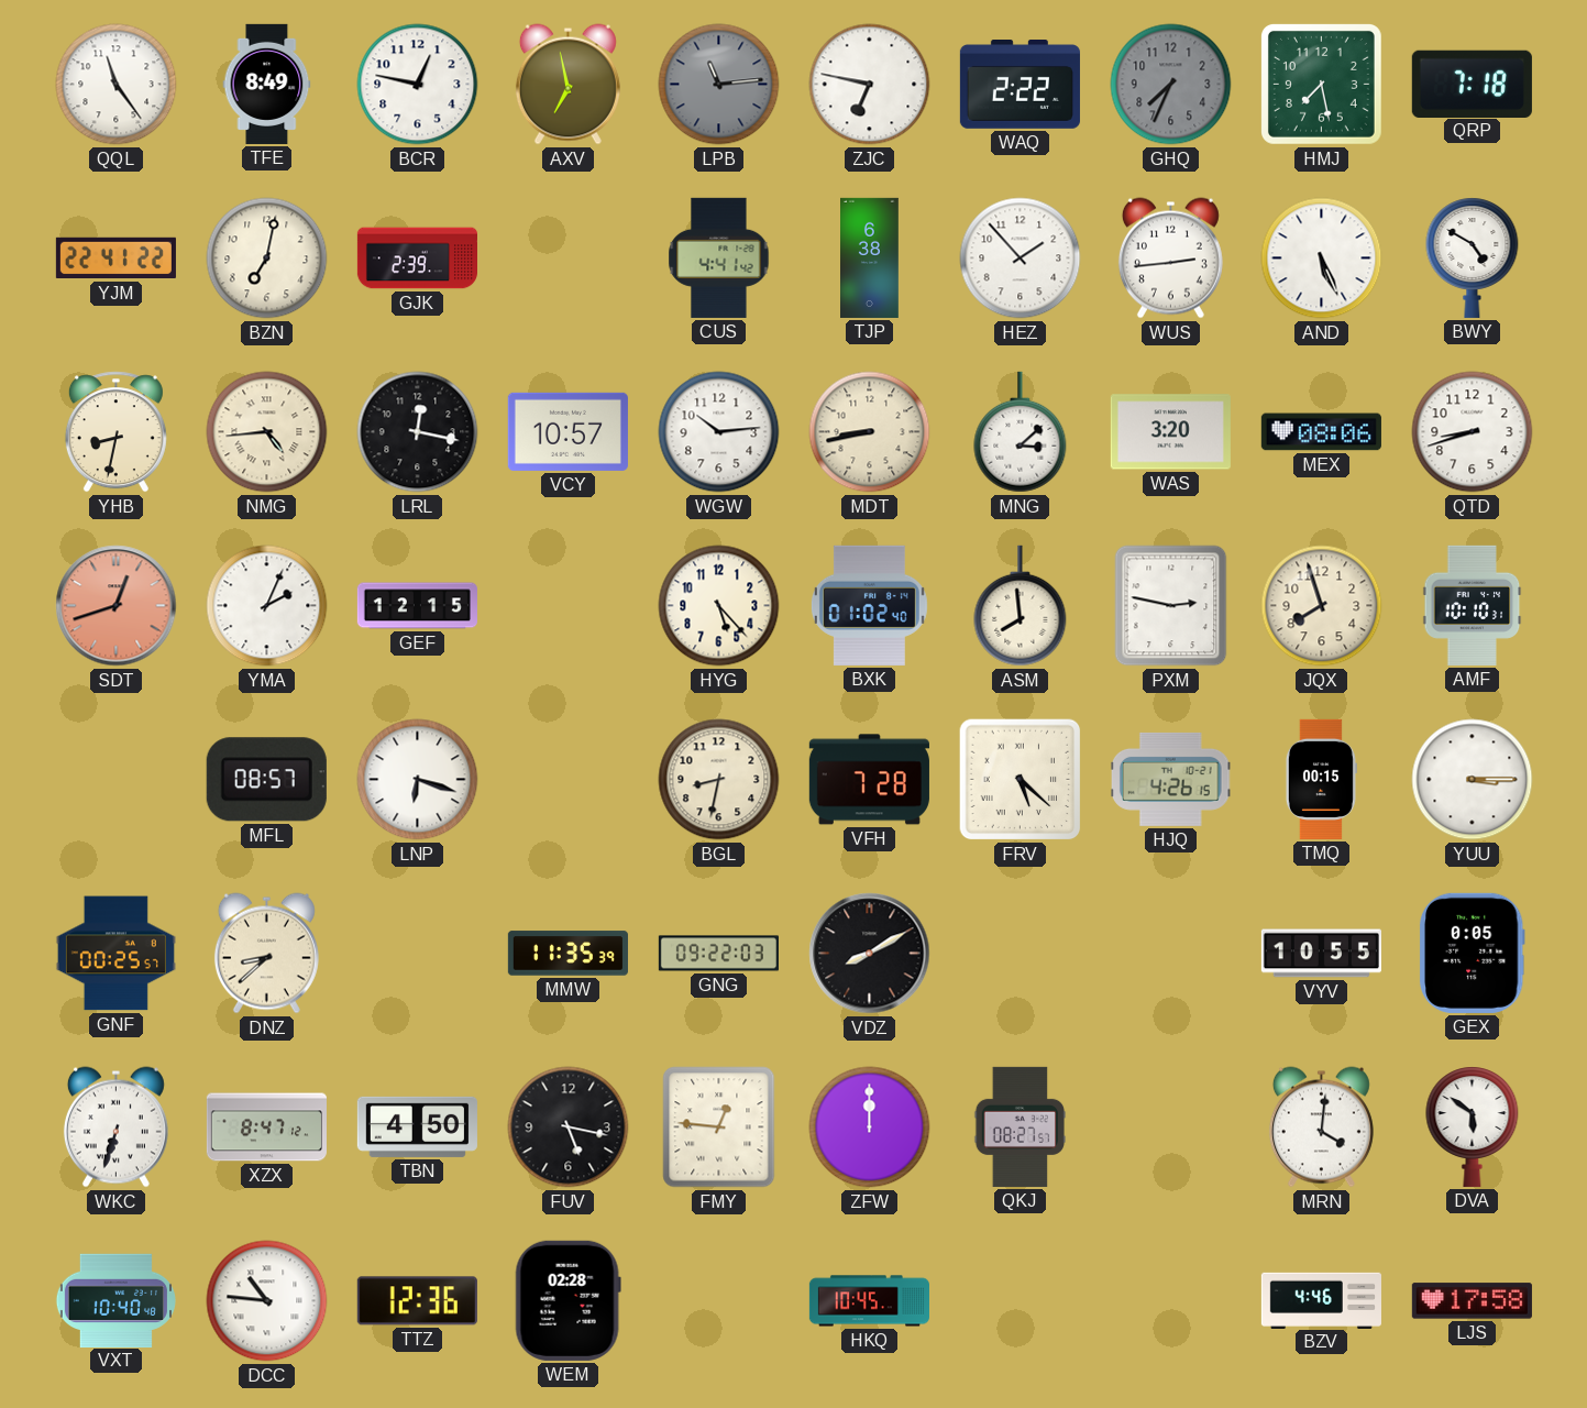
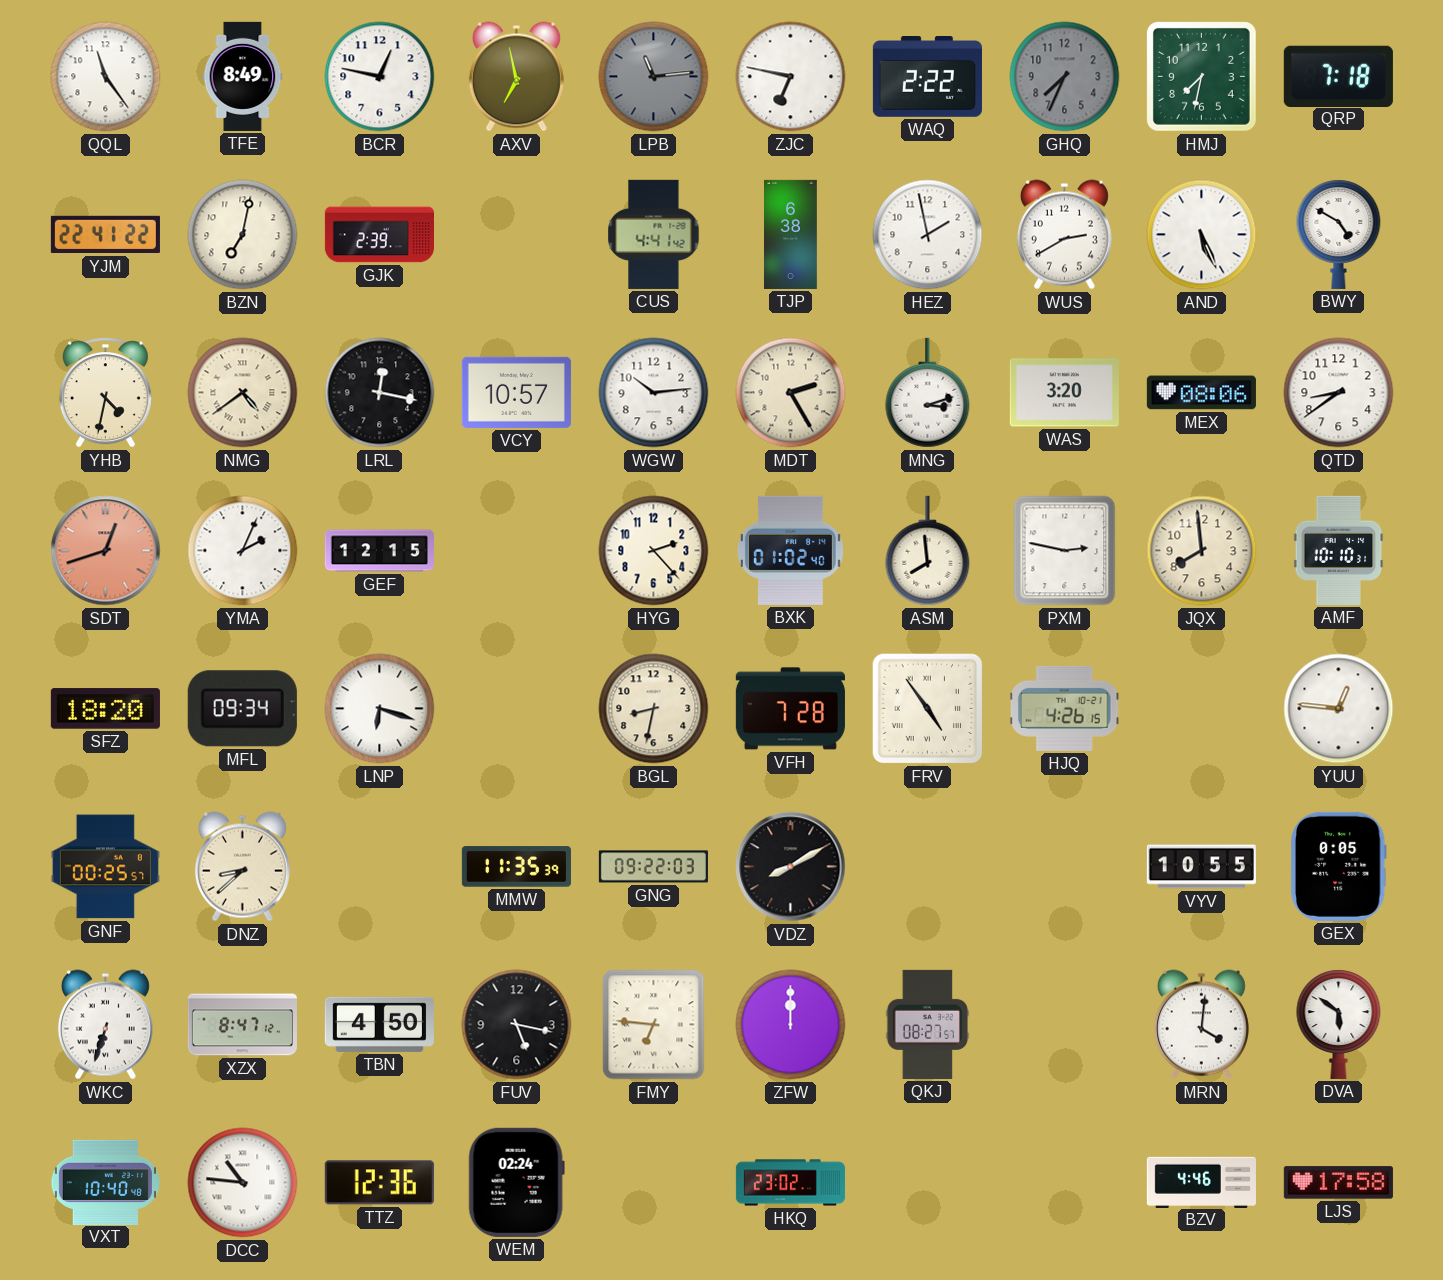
HMJ: 7:28 -> 7:32
HEZ: 1:53 -> 1:58
WUS: 2:44 -> 2:40
YHB: 8:32 -> 4:32
NMG: 4:44 -> 4:39
MDT: 8:43 -> 2:25
MNG: 3:08 -> 3:12
QTD: 8:42 -> 8:39
HYG: 5:23 -> 2:23
JQX: 7:57 -> 7:59
SFZ: none -> 18:20
MFL: 08:57 -> 09:34
FRV: 5:22 -> 4:54
TMQ: 00:15 -> none
YUU: 3:15 -> 12:46
FMY: 12:46 -> 6:46
WEM: 02:28 -> 02:24
HKQ: 10:45 -> 23:02
